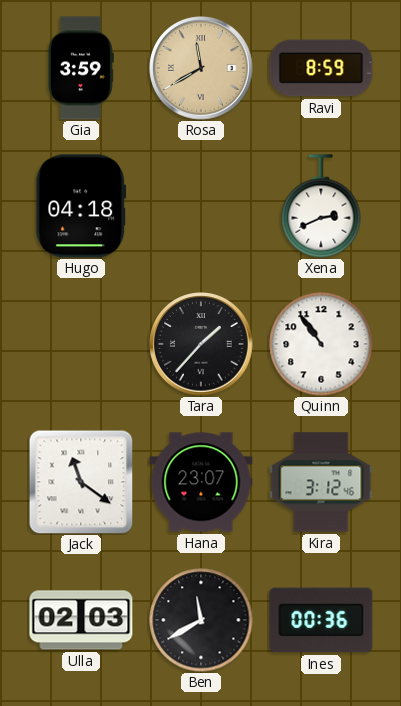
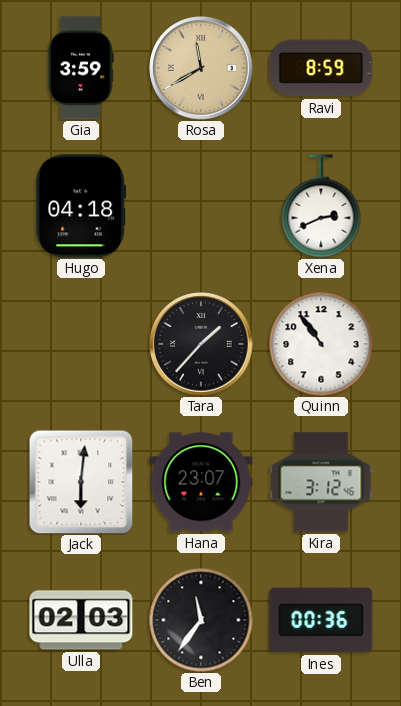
Jack: 11:21 -> 6:01
Ben: 11:40 -> 11:36
